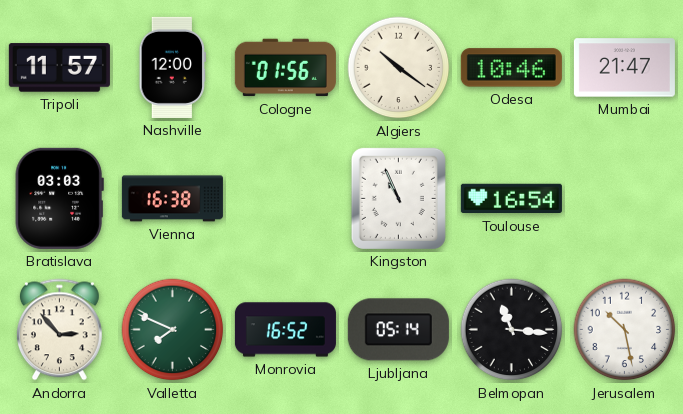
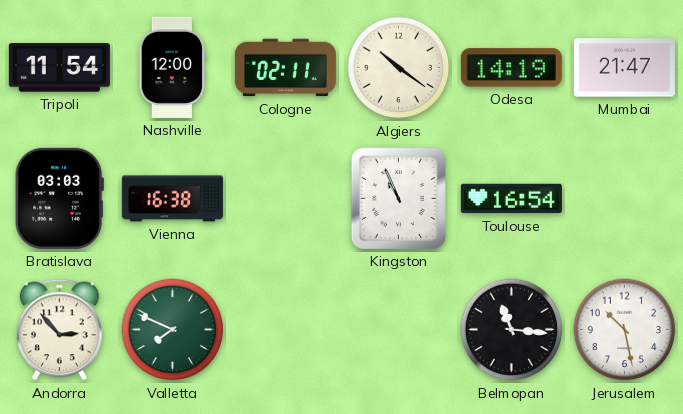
Tripoli: 11:57 -> 11:54
Cologne: 01:56 -> 02:11
Odesa: 10:46 -> 14:19
Monrovia: 16:52 -> none
Ljubljana: 05:14 -> none
